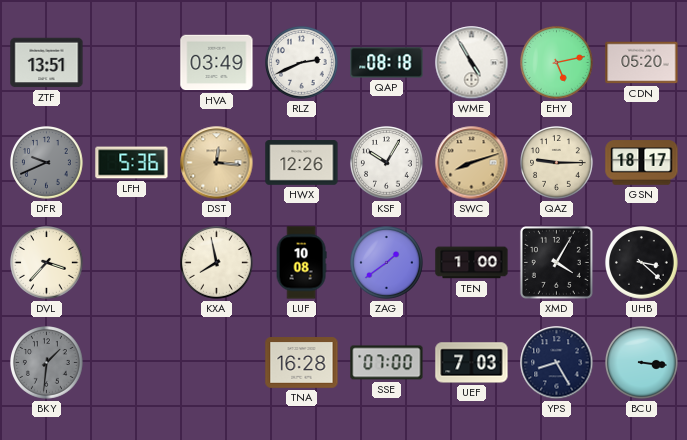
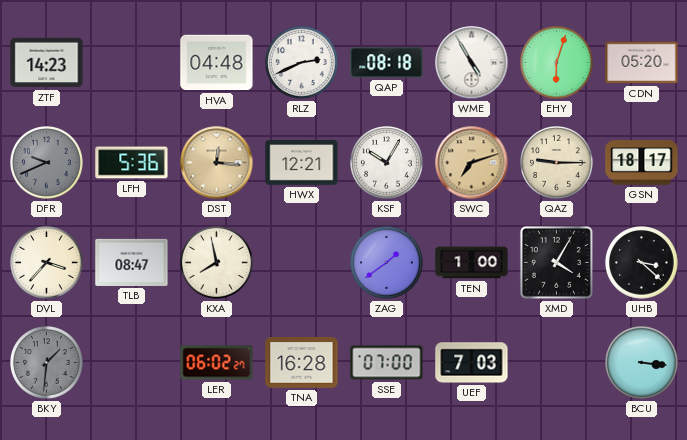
ZTF: 13:51 -> 14:23
HVA: 03:49 -> 04:48
EHY: 5:13 -> 6:03
HWX: 12:26 -> 12:21
SWC: 8:12 -> 7:12
TLB: none -> 08:47
LUF: 10:08 -> none
LER: none -> 06:02
YPS: 8:25 -> none
